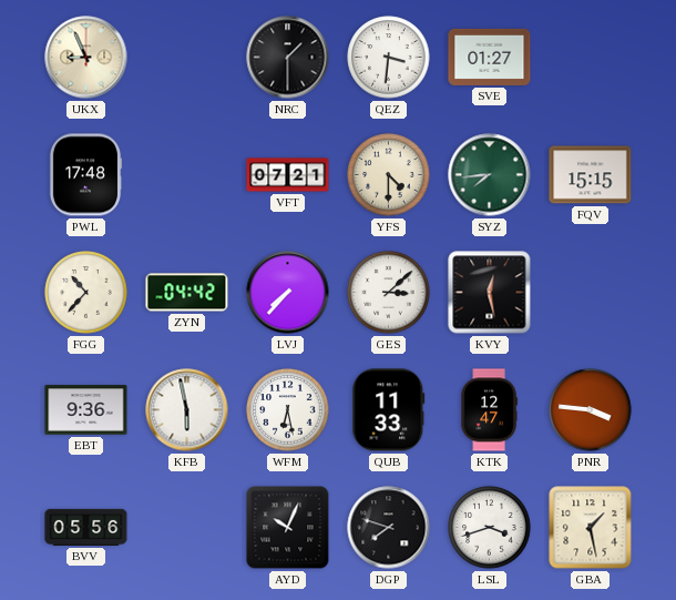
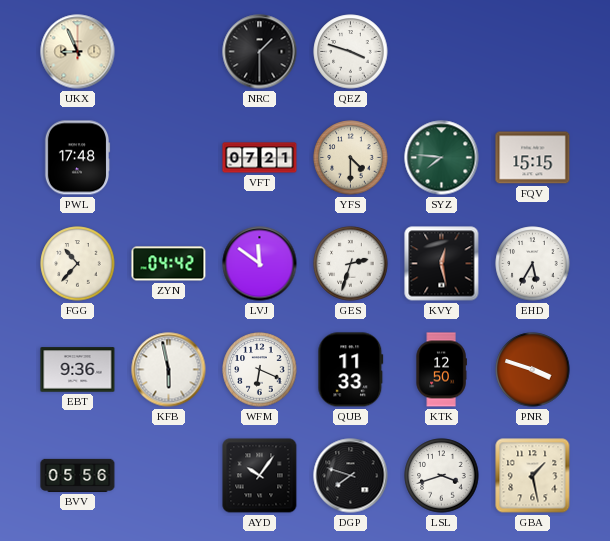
QEZ: 3:31 -> 3:48
SVE: 01:27 -> none
SYZ: 7:44 -> 7:46
LVJ: 7:37 -> 11:51
GES: 3:08 -> 2:33
EHD: none -> 5:35
WFM: 6:28 -> 6:19
KTK: 12:47 -> 12:50
PNR: 3:46 -> 3:48
AYD: 10:04 -> 10:06
